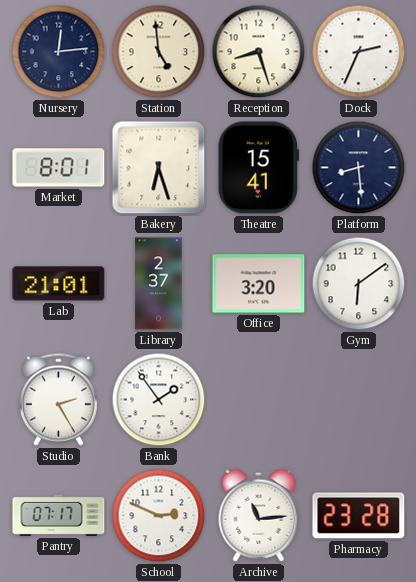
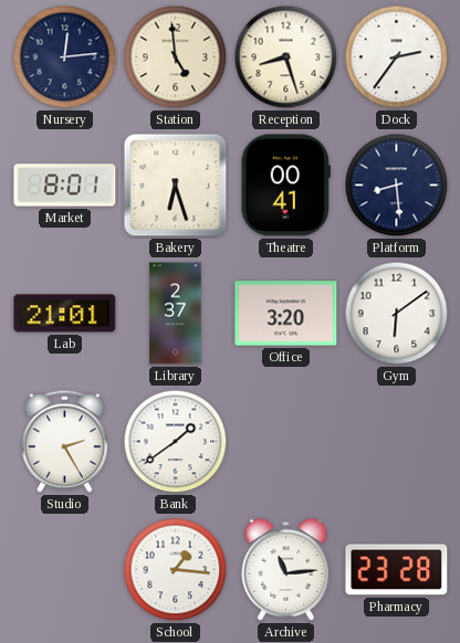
Dock: 2:34 -> 2:36
Theatre: 15:41 -> 00:41
Bank: 1:54 -> 1:39
Pantry: 07:17 -> none
School: 2:49 -> 1:16
